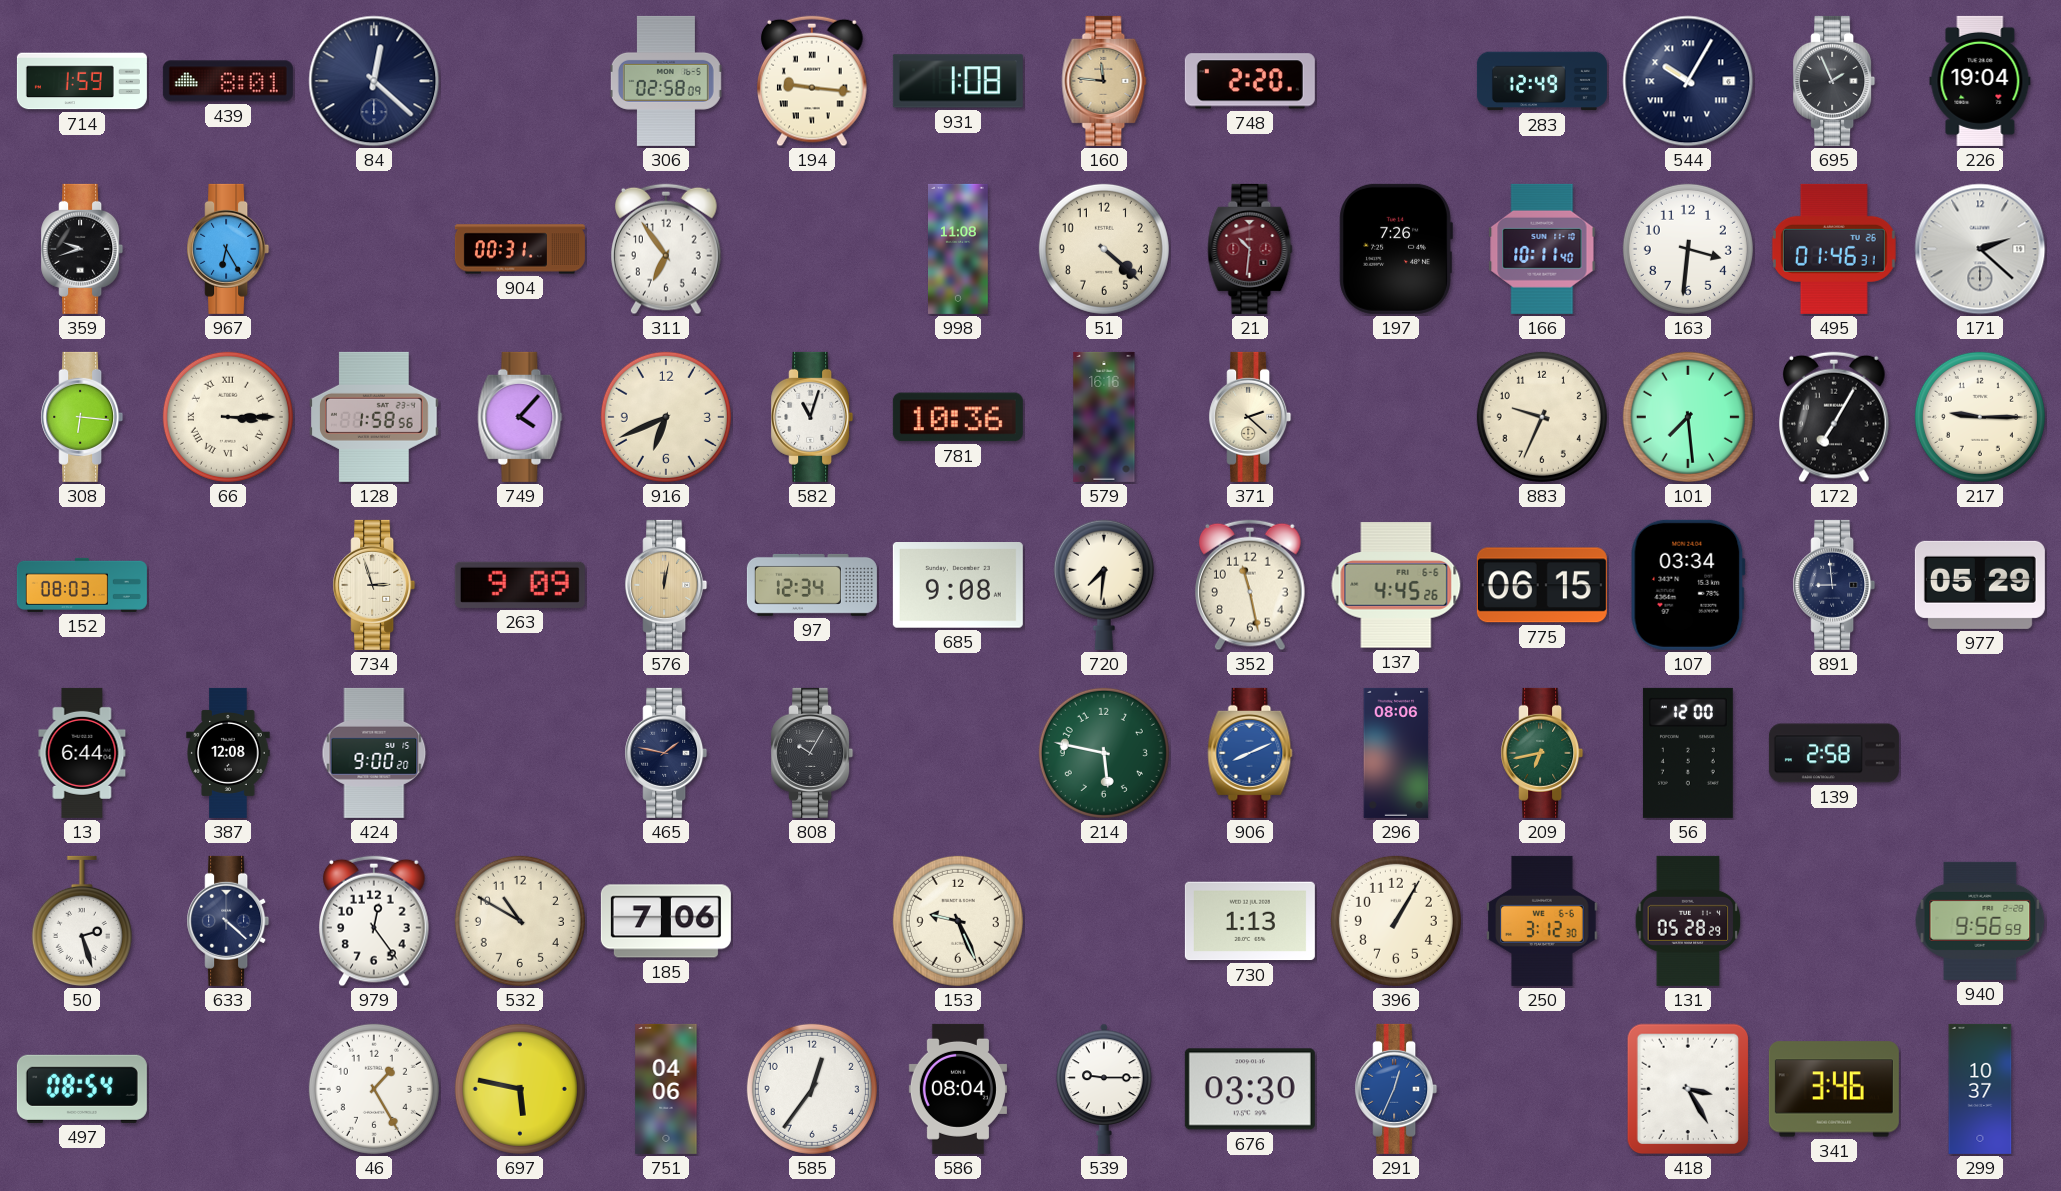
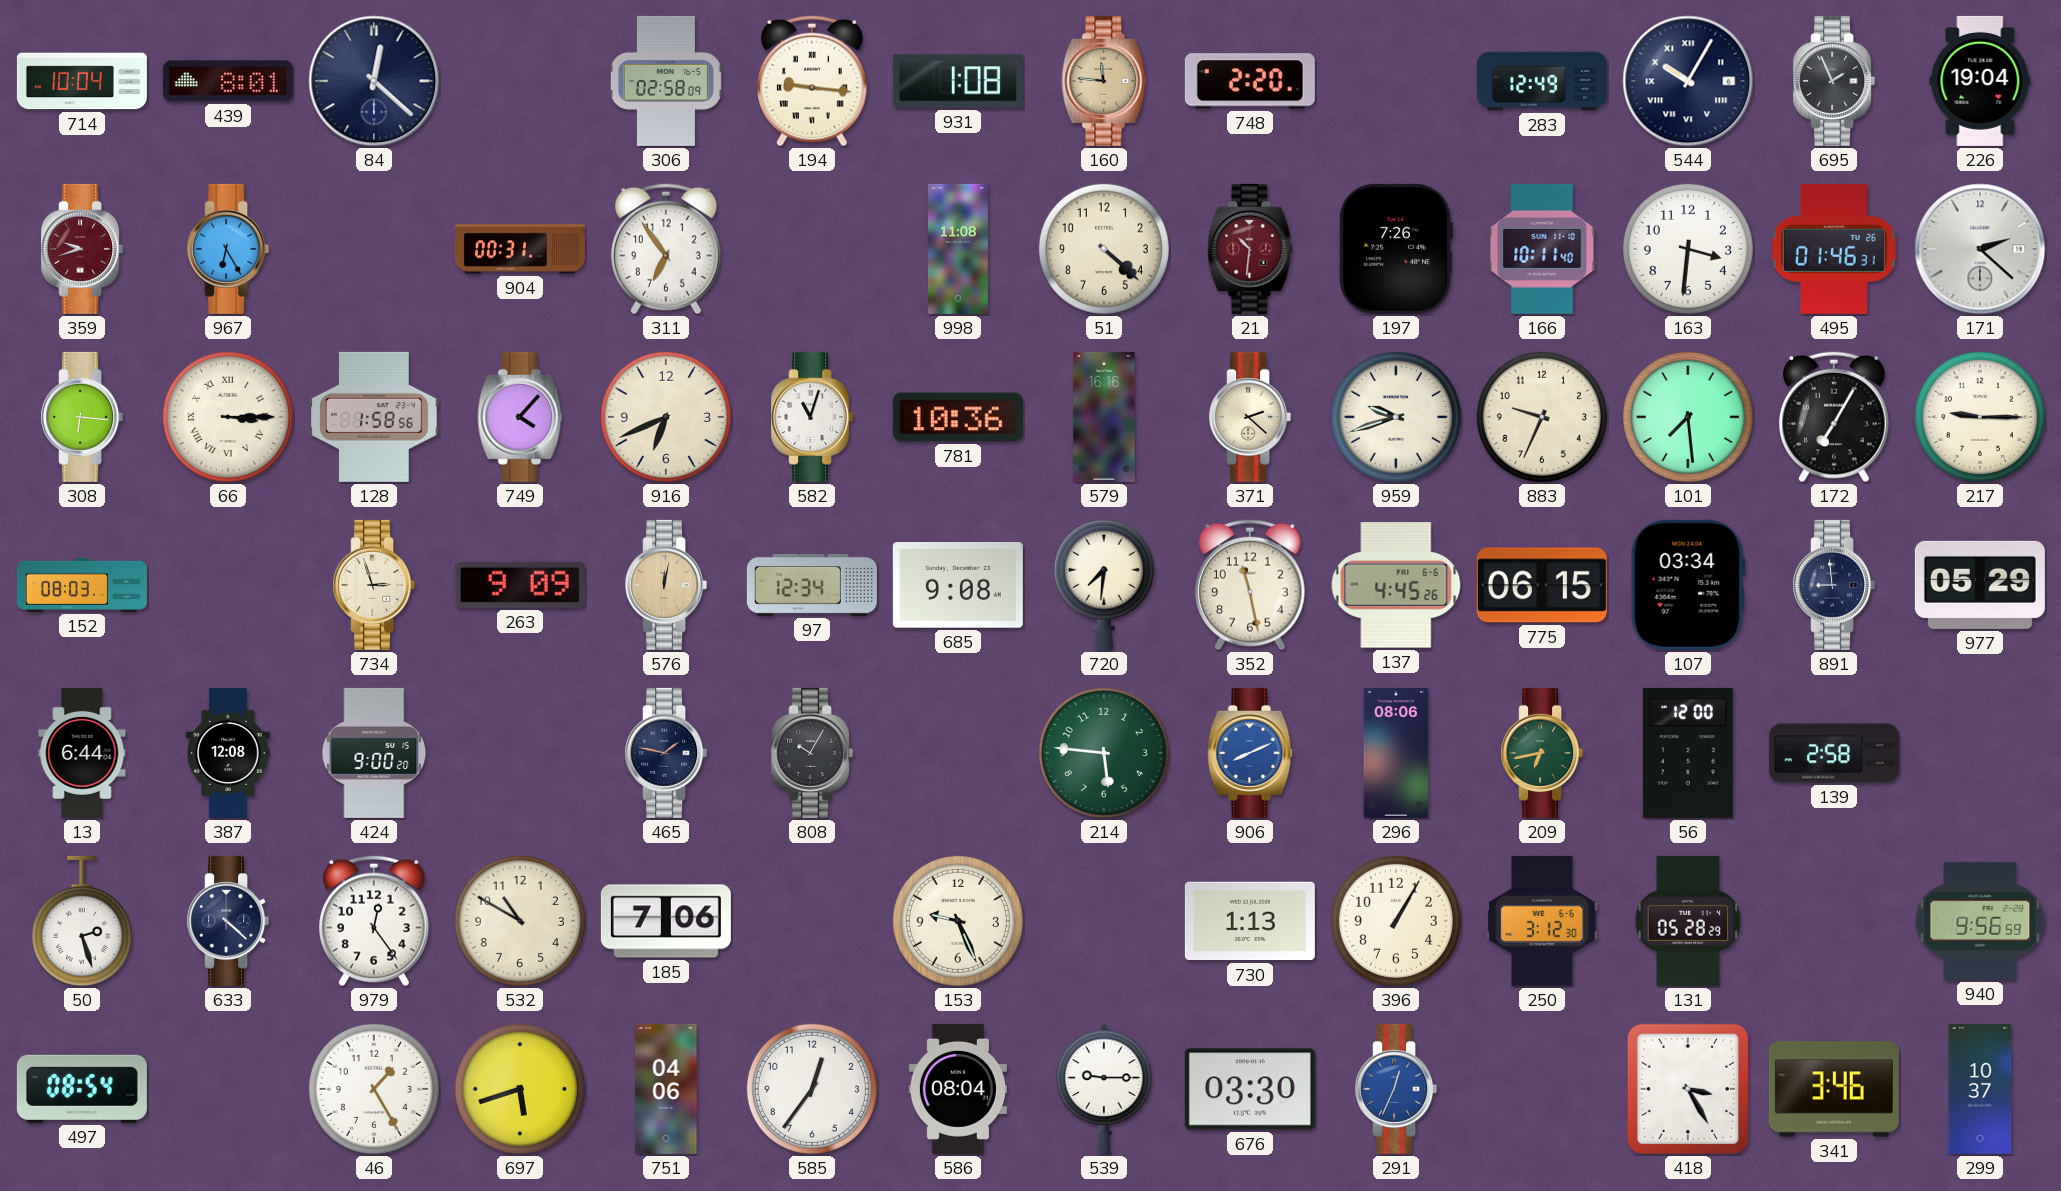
714: 1:59 -> 10:04
359 dial: black -> burgundy
959: none -> 9:42
214: 5:47 -> 5:46
697: 5:47 -> 5:42
